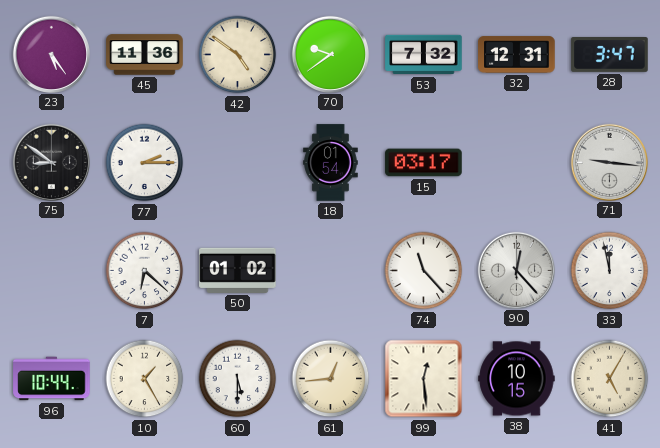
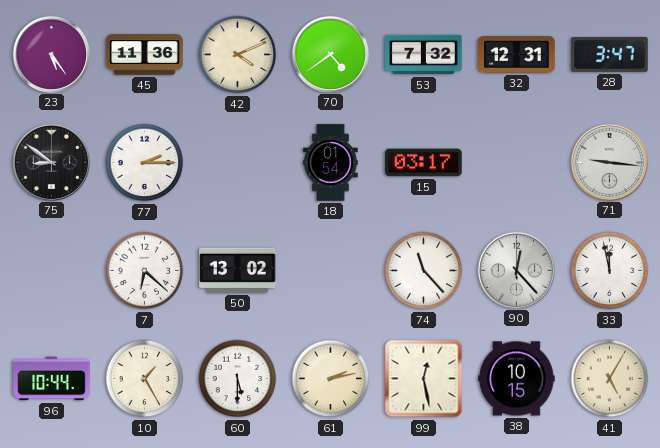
42: 4:51 -> 4:11
70: 9:39 -> 4:39
50: 01:02 -> 13:02
61: 12:44 -> 2:13
99: 12:29 -> 12:28
